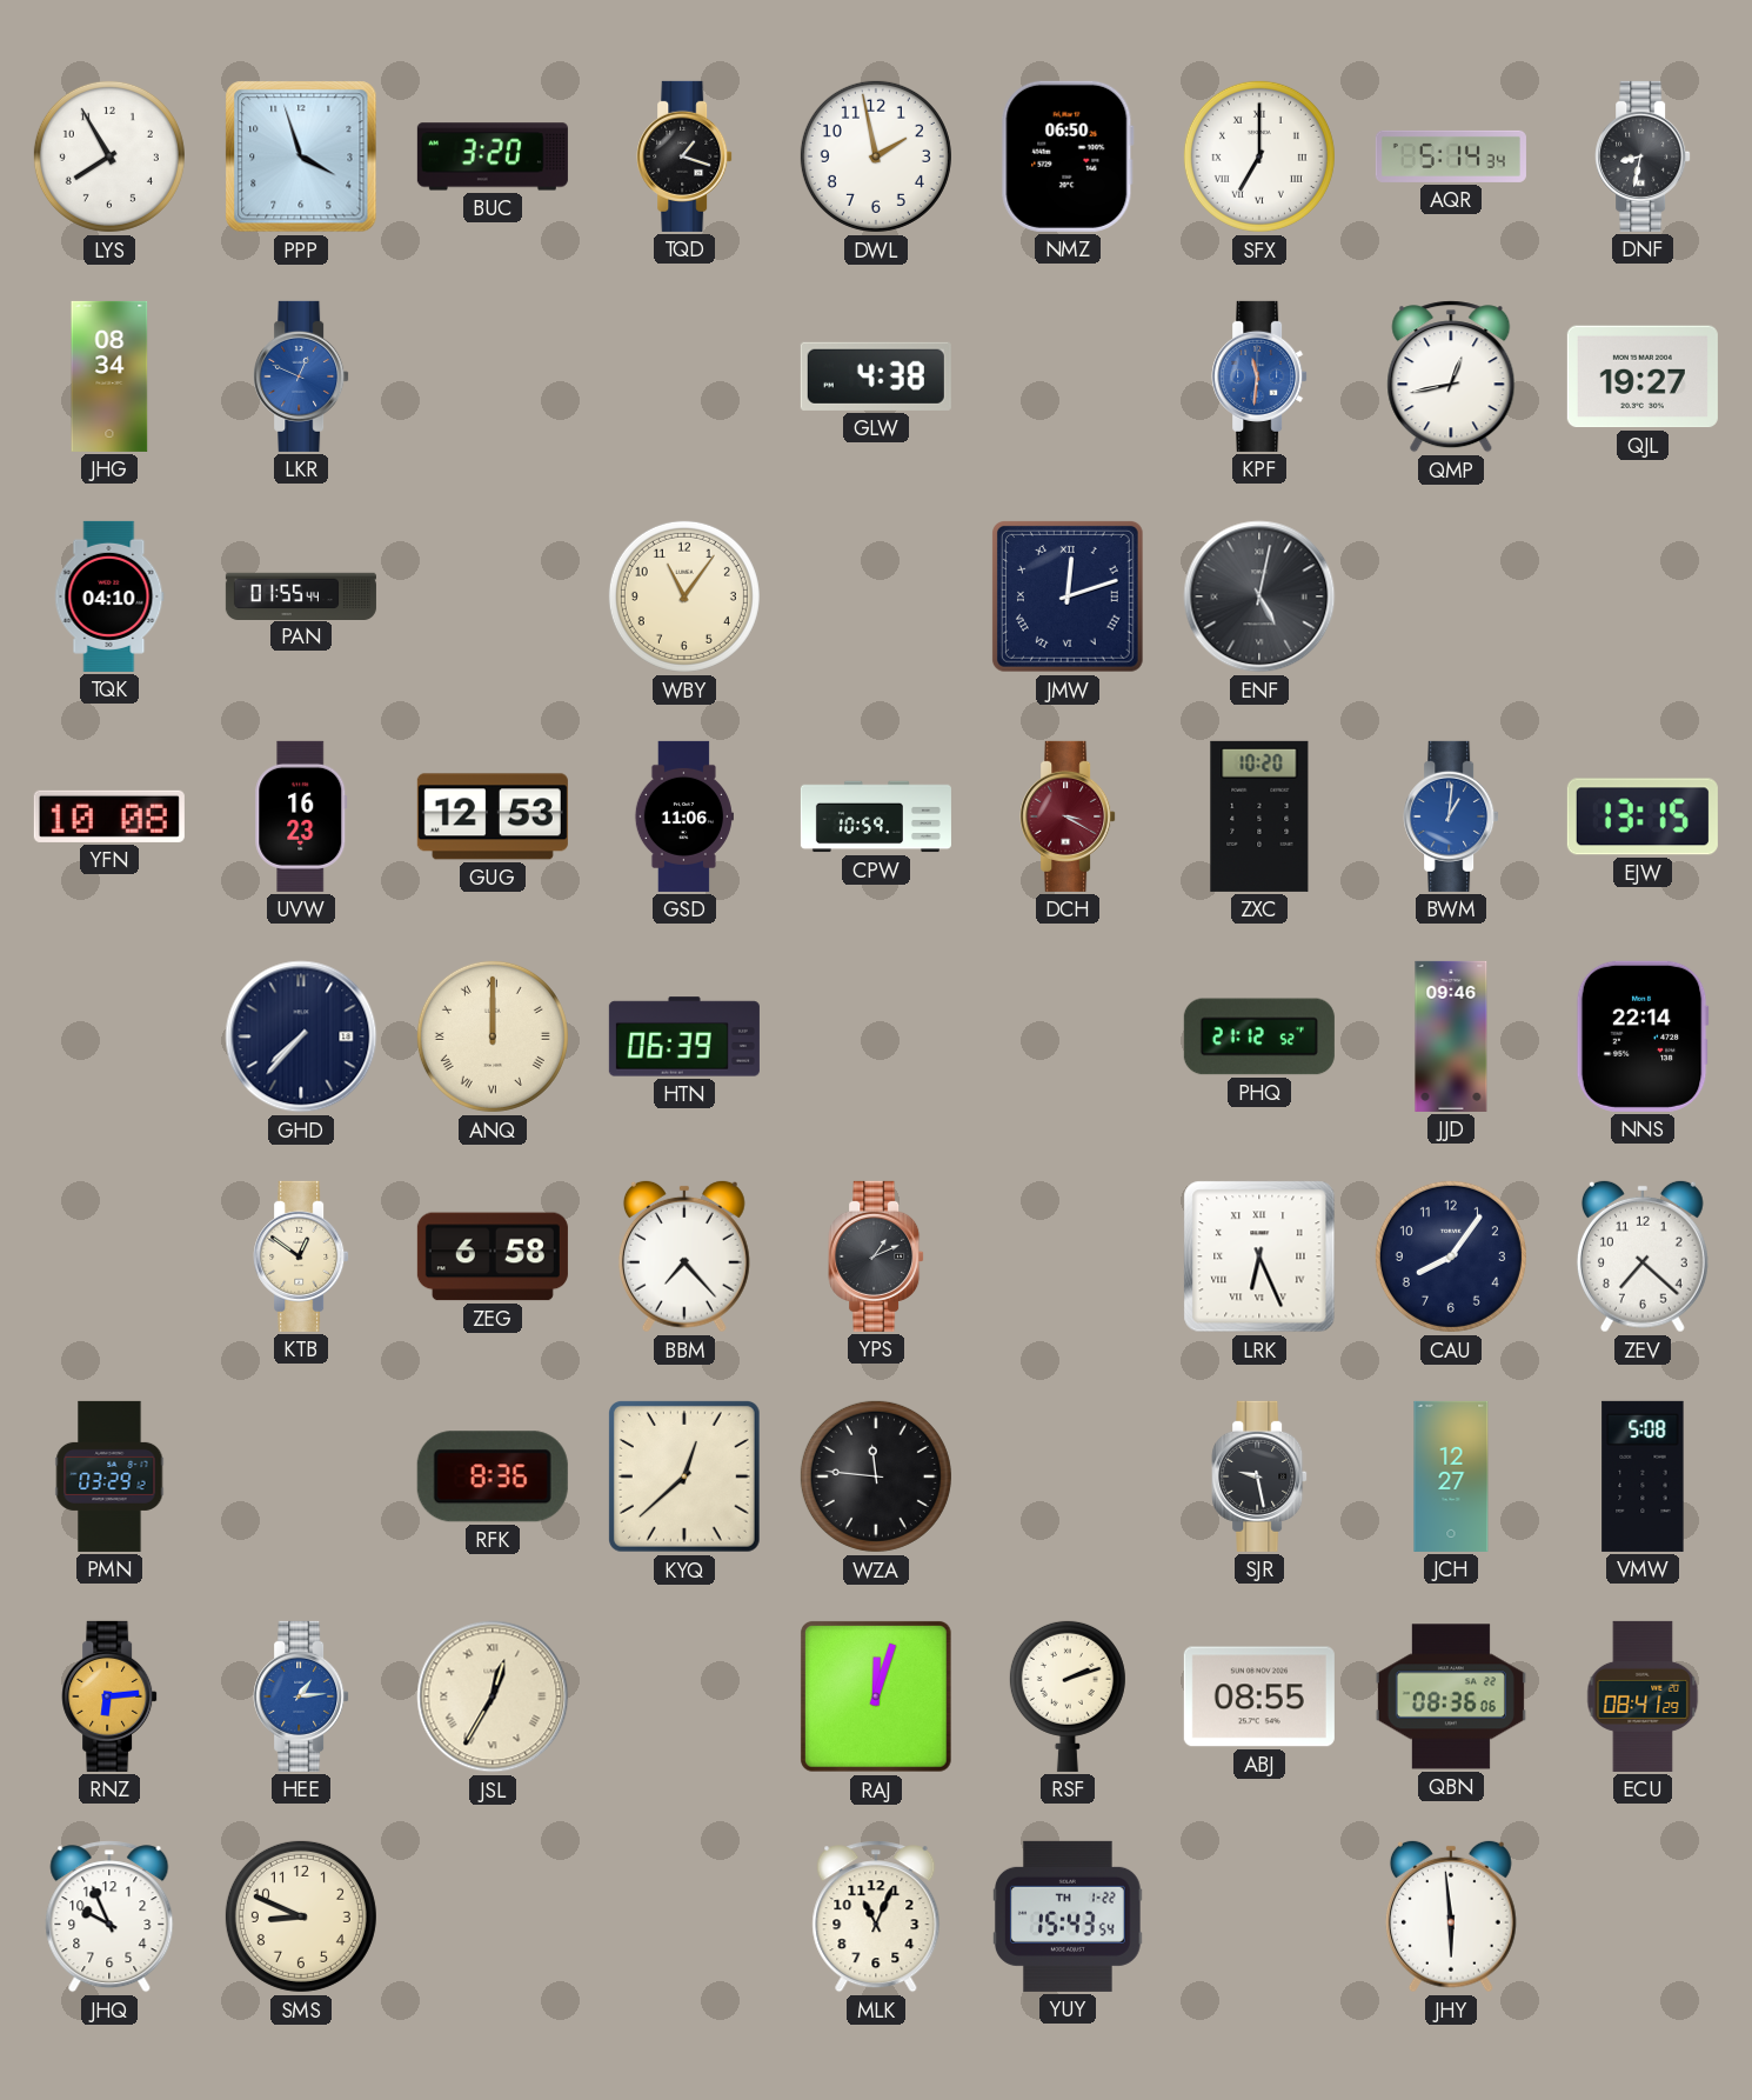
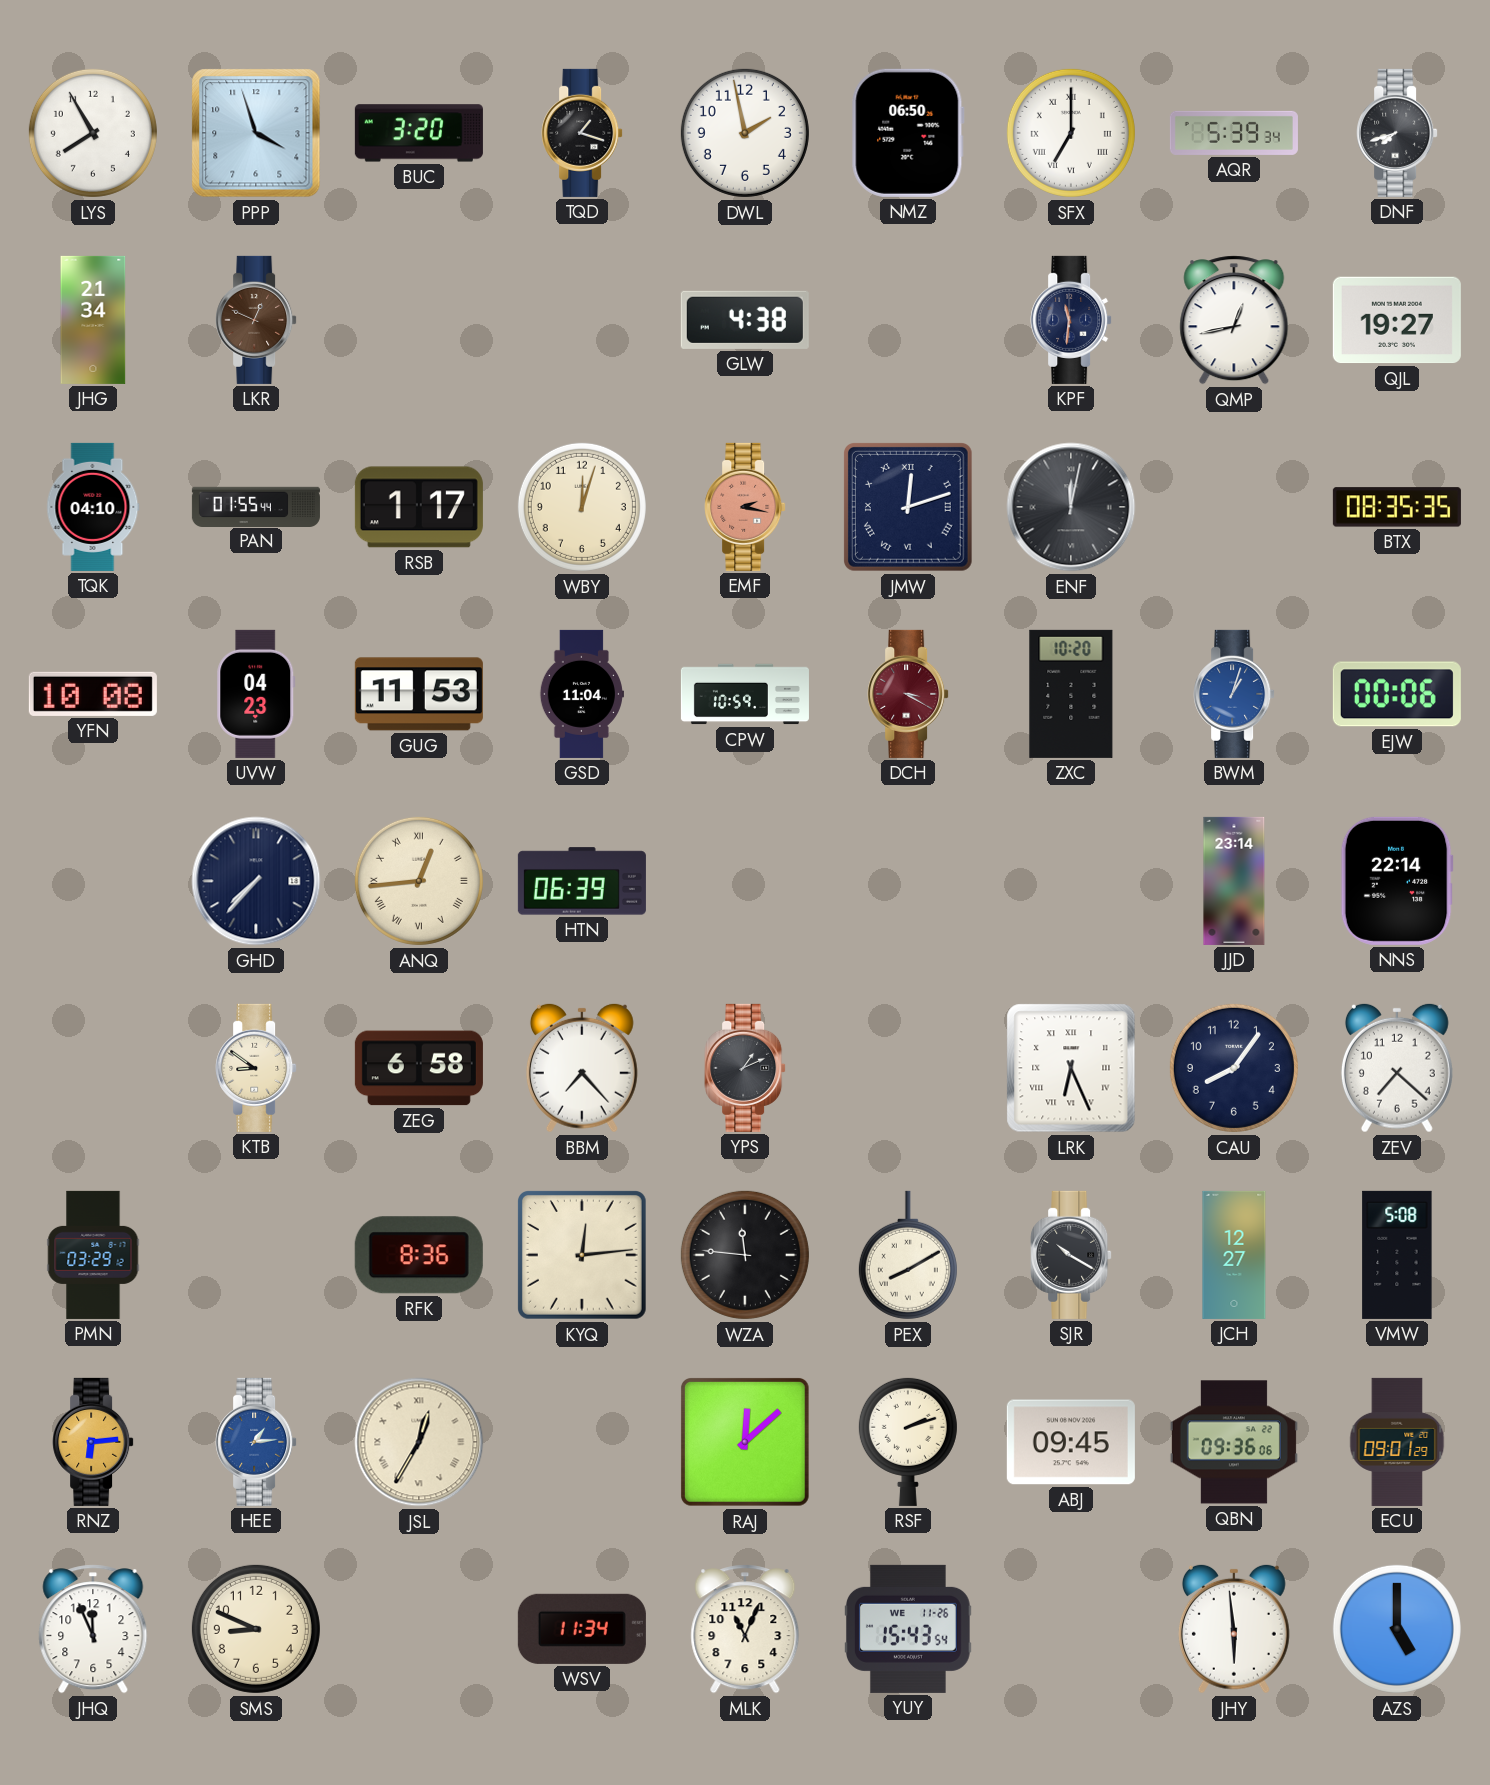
AQR: 5:14 -> 5:39
DNF: 8:32 -> 7:42
JHG: 08:34 -> 21:34
LKR dial: blue -> brown
KPF dial: blue -> navy
RSB: none -> 1:17
WBY: 11:06 -> 12:03
EMF: none -> 2:17
ENF: 5:02 -> 12:02
BTX: none -> 08:35
UVW: 16:23 -> 04:23
GUG: 12:53 -> 11:53
GSD: 11:06 -> 11:04
BWM: 1:01 -> 1:03
EJW: 13:15 -> 00:06
ANQ: 12:00 -> 12:44
PHQ: 21:12 -> none
JJD: 09:46 -> 23:14
KTB: 12:51 -> 8:51
KYQ: 12:38 -> 12:14
PEX: none -> 8:10
SJR: 9:28 -> 10:20
RAJ: 12:03 -> 12:08
ABJ: 08:55 -> 09:45
QBN: 08:36 -> 09:36
ECU: 08:41 -> 09:01
JHQ: 9:56 -> 11:56
WSV: none -> 11:34
YUY date: TH 1-22 -> WE 11-26
AZS: none -> 5:00
